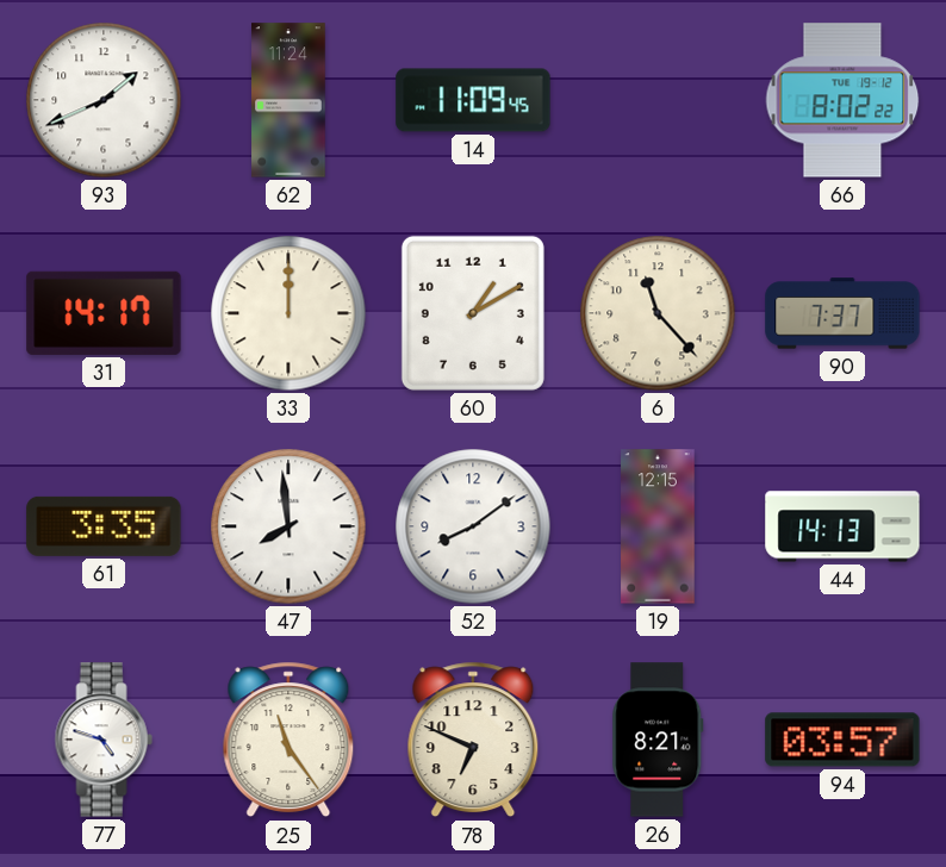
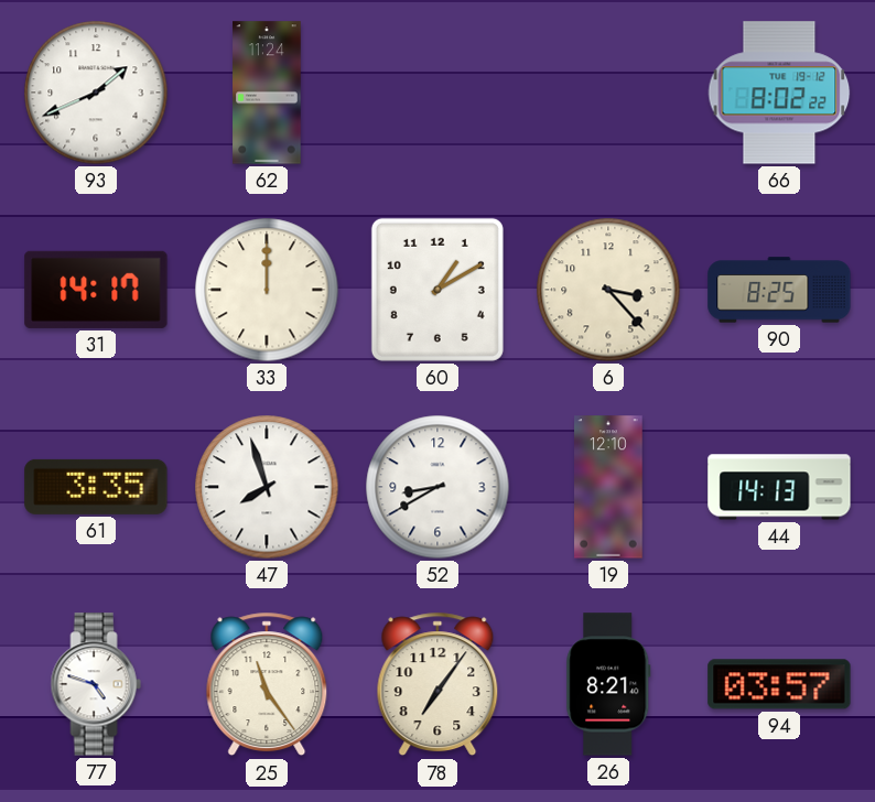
14: 11:09 -> none
6: 11:23 -> 3:23
90: 7:37 -> 8:25
47: 7:59 -> 7:57
52: 8:09 -> 8:40
19: 12:15 -> 12:10
78: 6:49 -> 7:06
